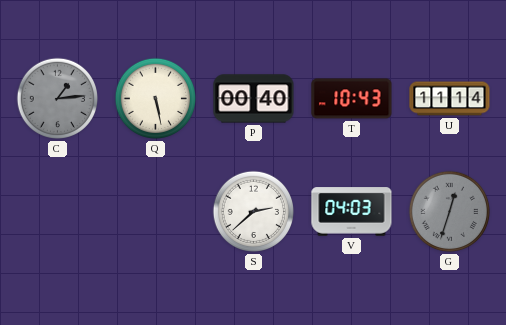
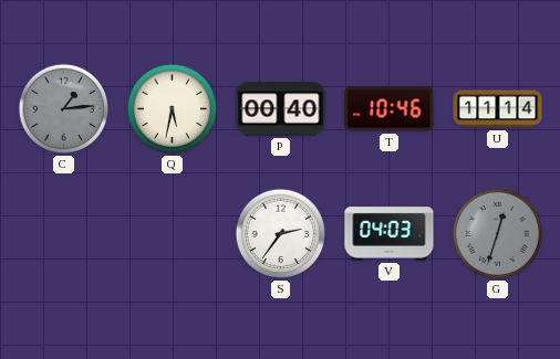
Q: 5:28 -> 5:32
T: 10:43 -> 10:46
S: 2:38 -> 2:36
